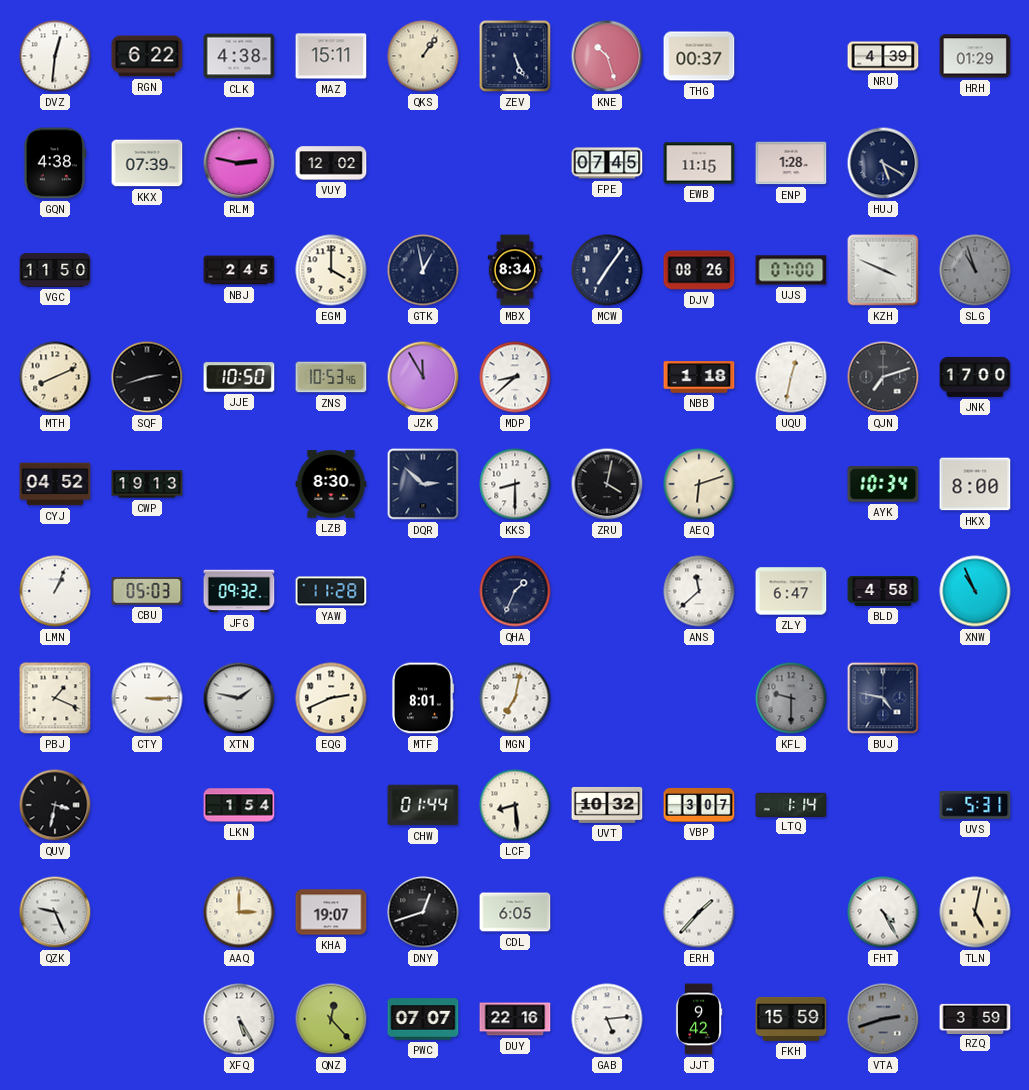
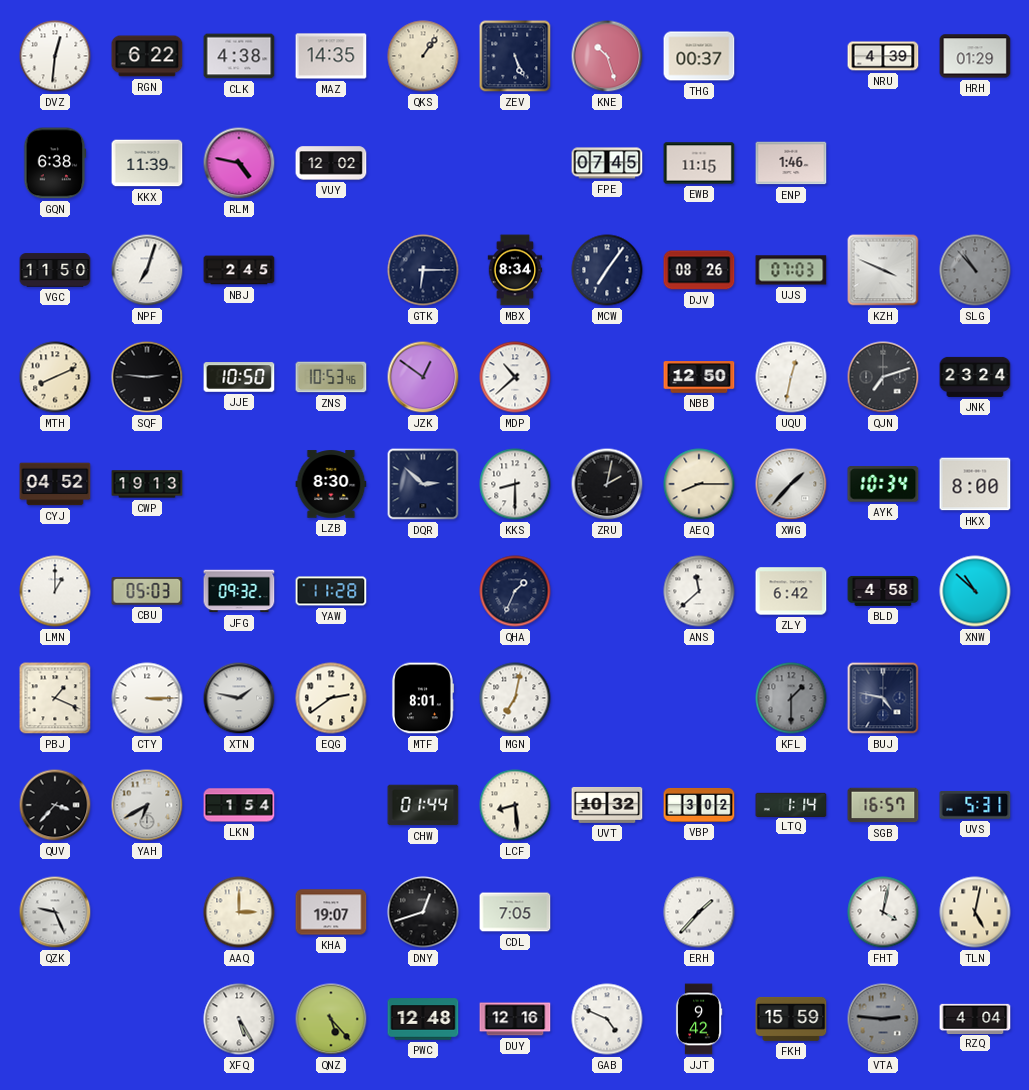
MAZ: 15:11 -> 14:35
GQN: 4:38 -> 6:38
KKX: 07:39 -> 11:39
RLM: 2:47 -> 4:47
ENP: 1:28 -> 1:46
HUJ: 5:20 -> none
NPF: none -> 7:03
EGM: 4:00 -> none
GTK: 12:58 -> 6:15
UJS: 07:00 -> 07:03
SLG: 10:57 -> 10:53
SQF: 2:42 -> 2:46
JZK: 11:55 -> 12:51
MDP: 8:38 -> 10:38
NBB: 1:18 -> 12:50
JNK: 17:00 -> 23:24
ZRU: 4:02 -> 2:02
AEQ: 6:12 -> 8:15
XWG: none -> 1:37
LMN: 1:04 -> 1:00
ZLY: 6:47 -> 6:42
XNW: 10:56 -> 10:52
EQG: 2:41 -> 2:39
KFL: 9:30 -> 1:30
QUV: 3:32 -> 3:37
YAH: none -> 6:40
VBP: 3:07 -> 3:02
SGB: none -> 16:57
CDL: 6:05 -> 7:05
FHT: 4:25 -> 4:02
QNZ: 12:23 -> 5:23
PWC: 07:07 -> 12:48
DUY: 22:16 -> 12:16
GAB: 5:14 -> 4:49
VTA: 2:42 -> 2:46
RZQ: 3:59 -> 4:04
